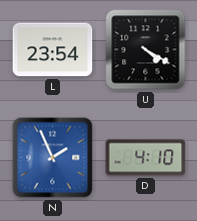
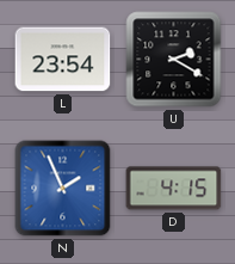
U: 4:20 -> 2:20
D: 4:10 -> 4:15
